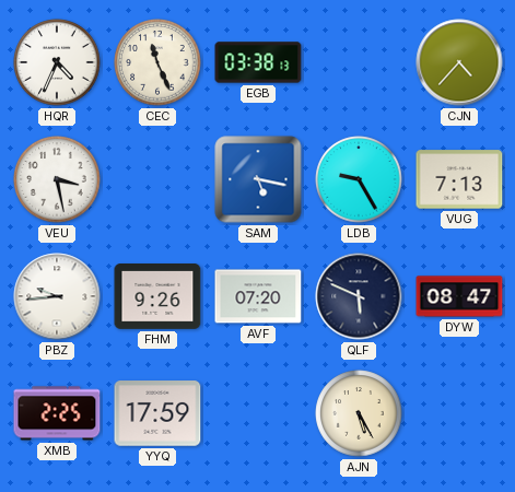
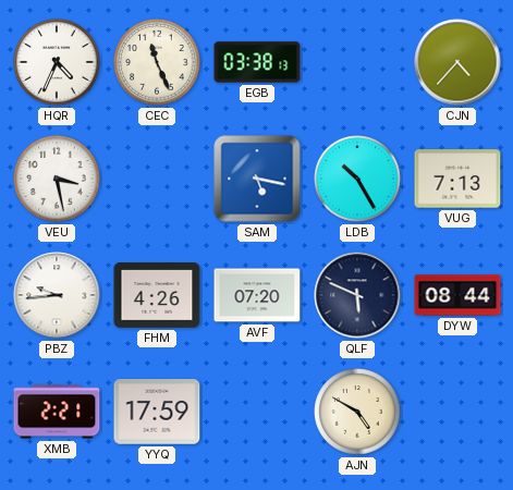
LDB: 9:25 -> 10:25
FHM: 9:26 -> 4:26
DYW: 08:47 -> 08:44
XMB: 2:25 -> 2:21
AJN: 5:25 -> 4:50
